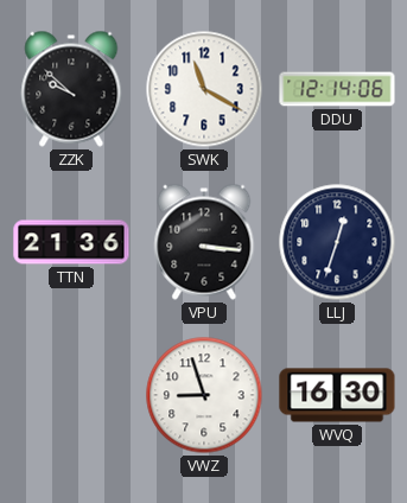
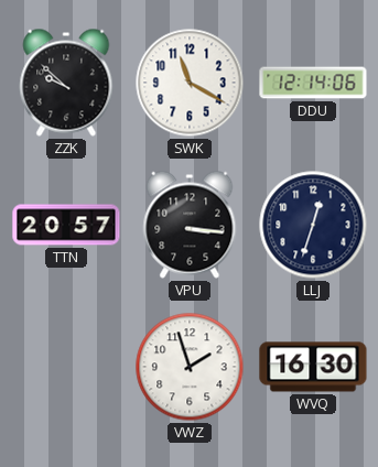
TTN: 21:36 -> 20:57
VWZ: 8:57 -> 1:57
